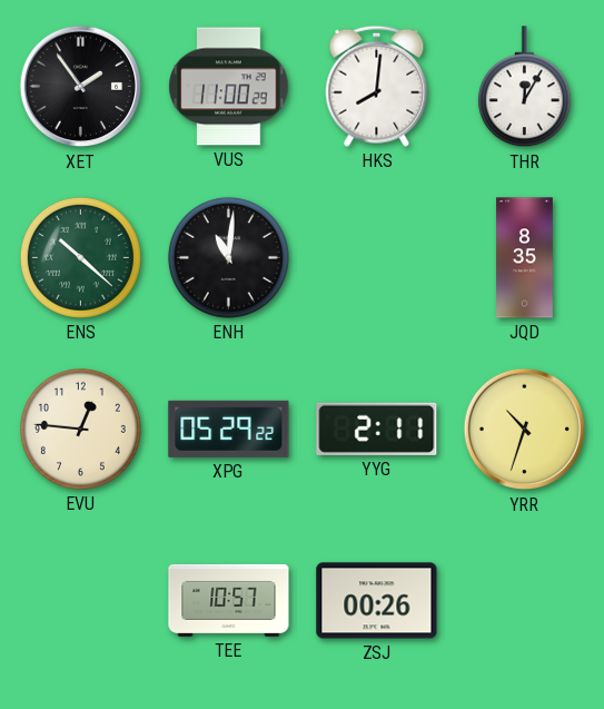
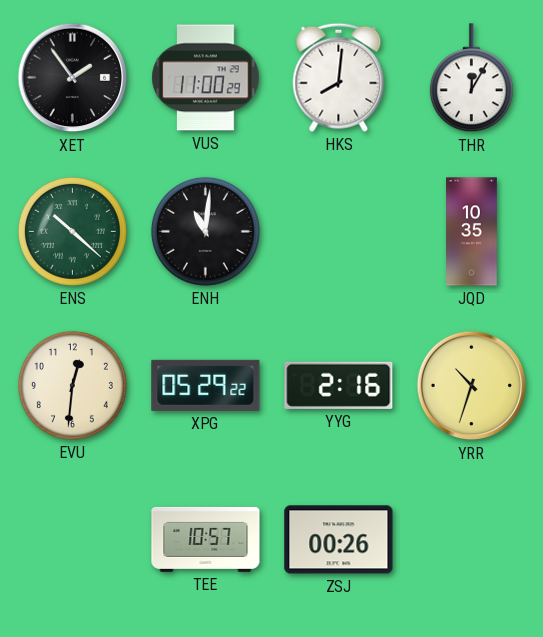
JQD: 8:35 -> 10:35
EVU: 12:46 -> 12:31
YYG: 2:11 -> 2:16
